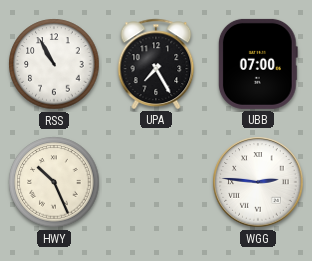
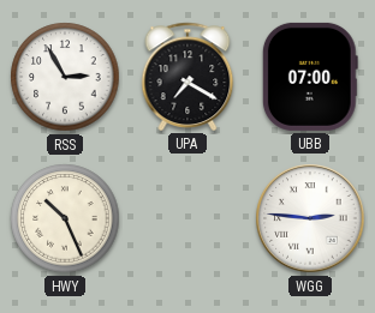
RSS: 10:55 -> 2:55
UPA: 7:25 -> 7:20
